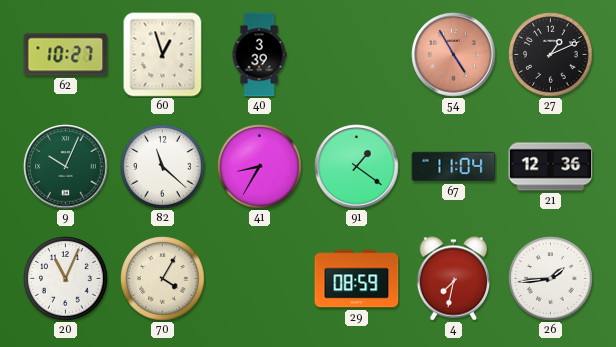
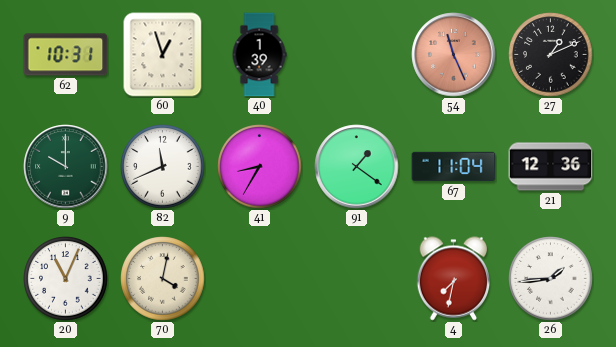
62: 10:27 -> 10:31
40: 3:39 -> 1:39
54: 4:55 -> 11:26
9: 10:04 -> 10:00
82: 11:22 -> 11:41
70: 4:05 -> 4:02
29: 08:59 -> none
